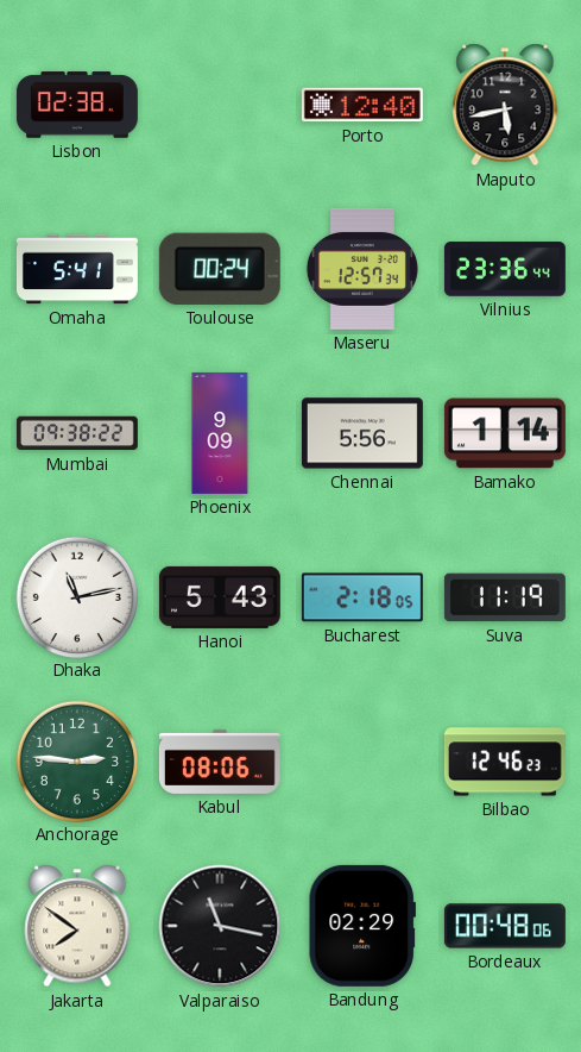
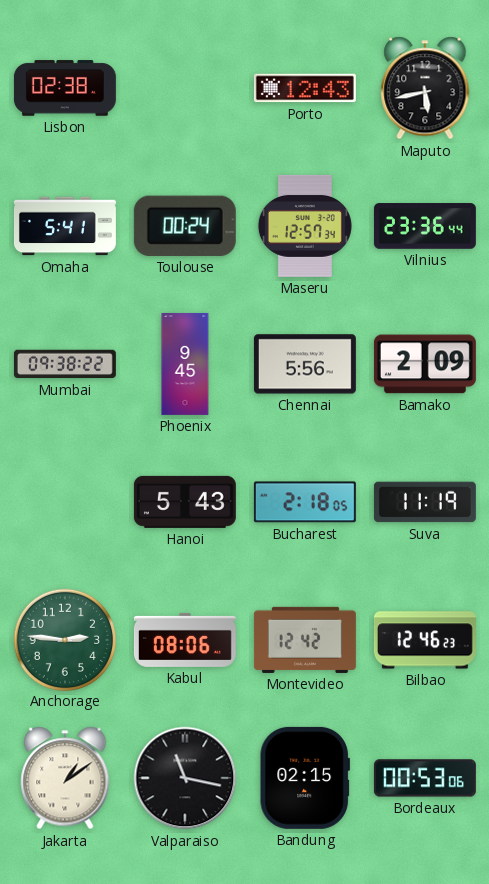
Porto: 12:40 -> 12:43
Phoenix: 9:09 -> 9:45
Bamako: 1:14 -> 2:09
Dhaka: 11:13 -> none
Montevideo: none -> 12:42
Jakarta: 7:51 -> 1:09
Bandung: 02:29 -> 02:15
Bordeaux: 00:48 -> 00:53
